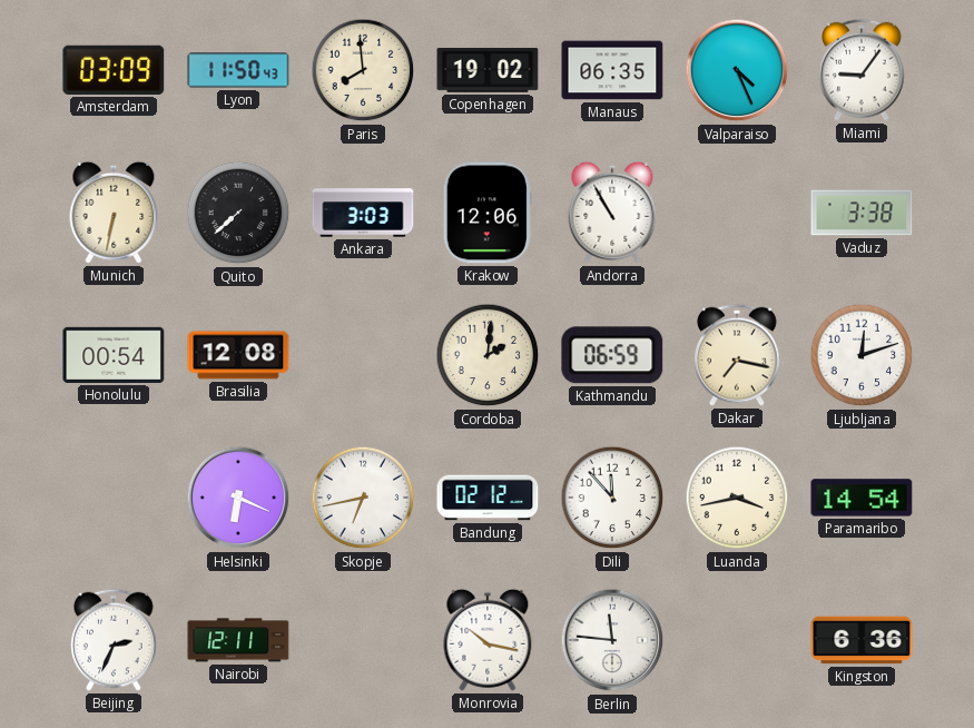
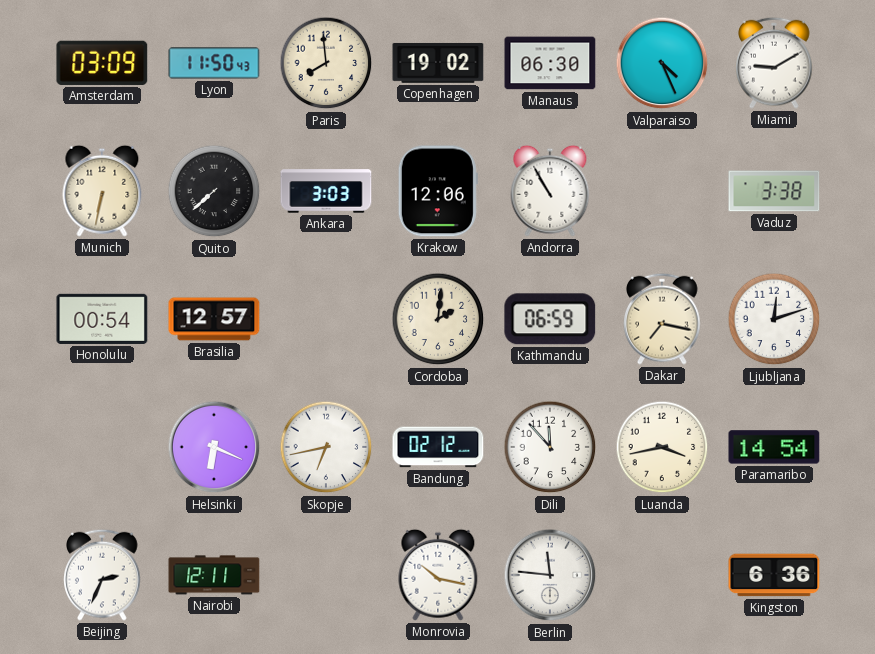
Manaus: 06:35 -> 06:30
Miami: 9:06 -> 9:10
Brasilia: 12:08 -> 12:57
